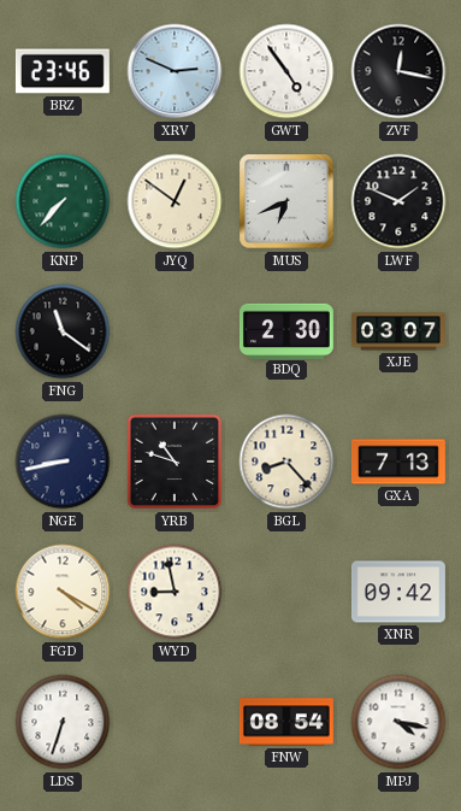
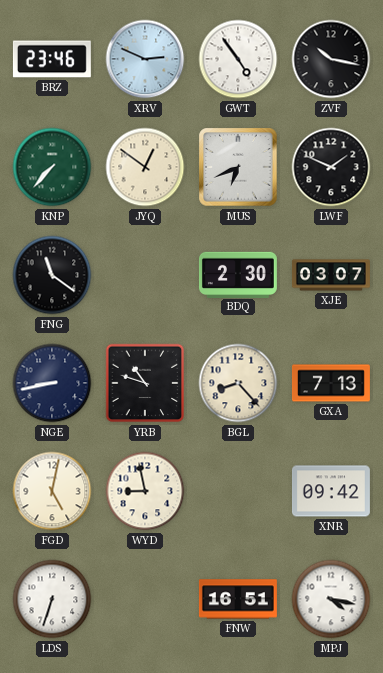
ZVF: 12:17 -> 10:17
FGD: 4:20 -> 5:02
FNW: 08:54 -> 16:51
